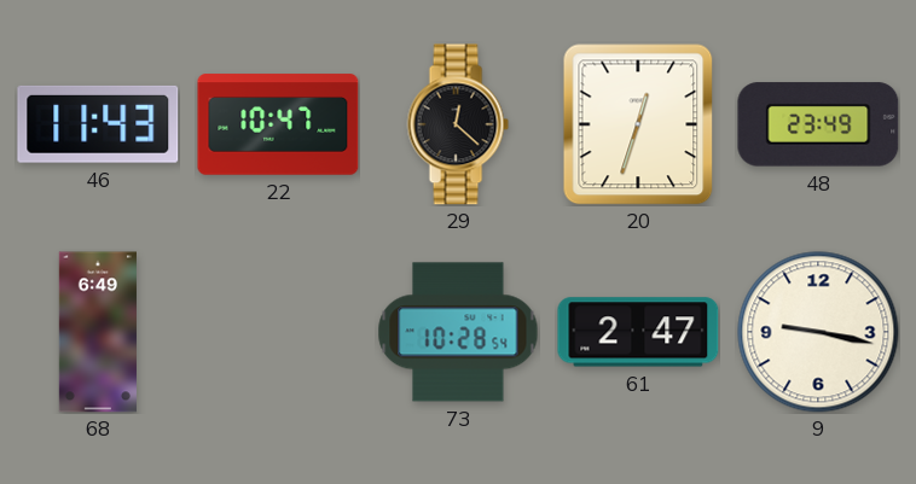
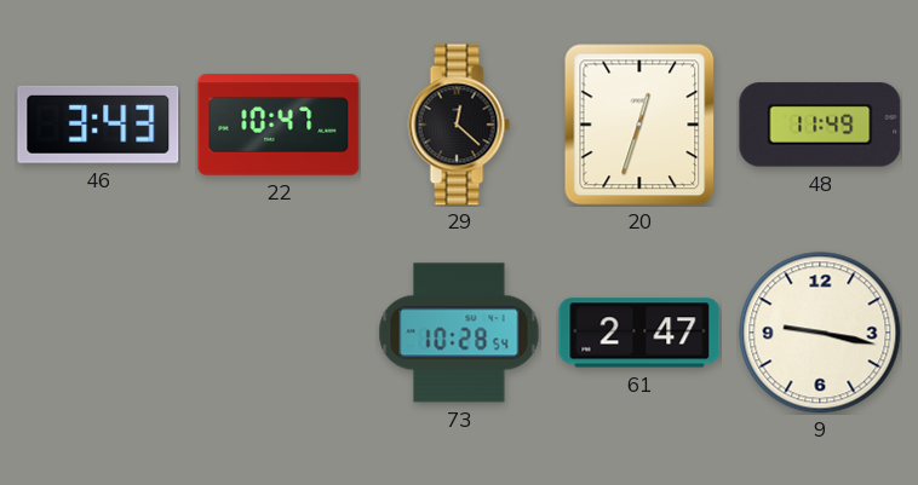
46: 11:43 -> 3:43
48: 23:49 -> 11:49
68: 6:49 -> none
